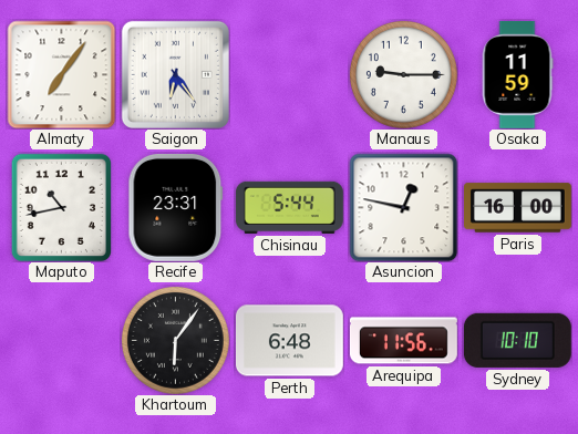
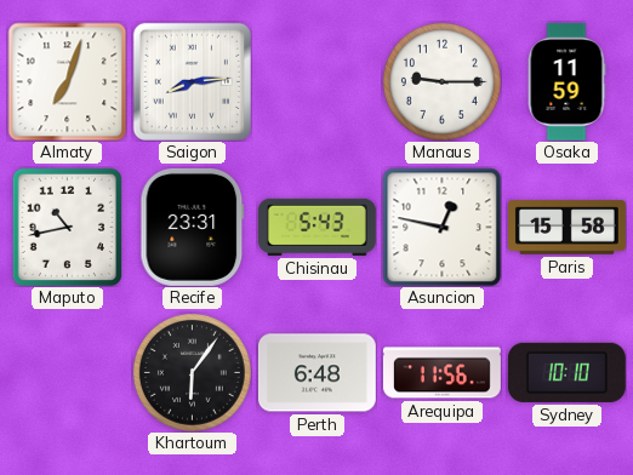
Almaty: 7:06 -> 7:03
Saigon: 6:24 -> 8:14
Chisinau: 5:44 -> 5:43
Paris: 16:00 -> 15:58
